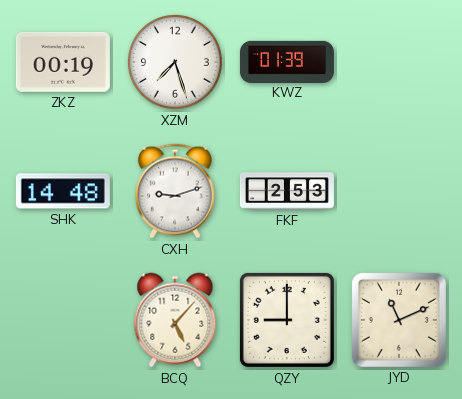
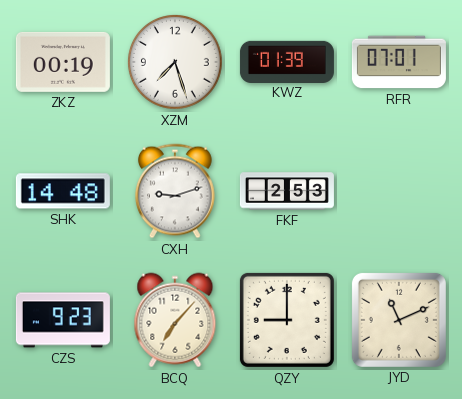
RFR: none -> 07:01
CZS: none -> 9:23
BCQ: 5:07 -> 7:07
